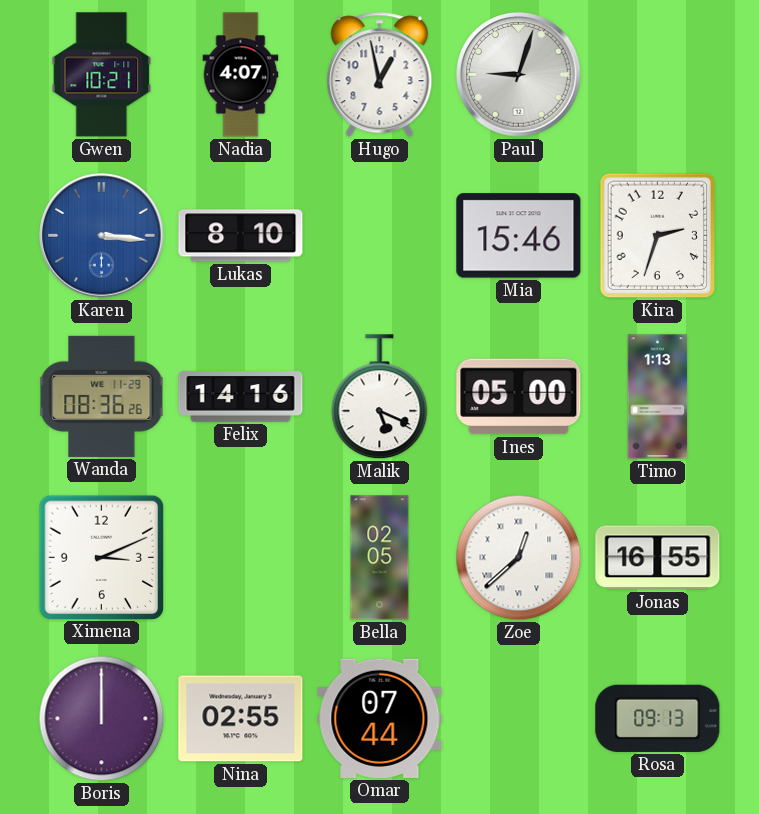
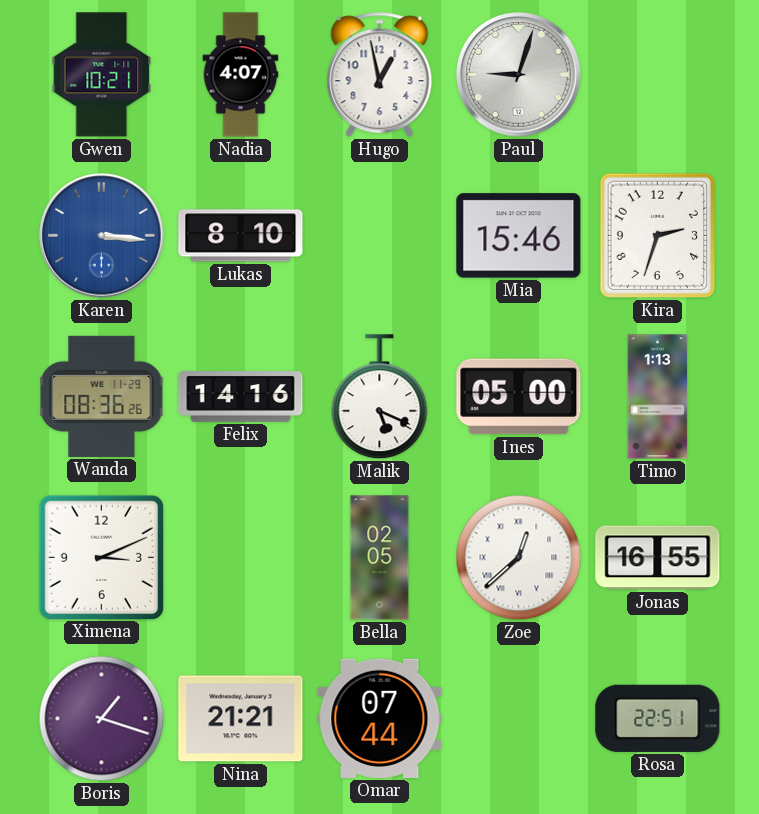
Boris: 12:00 -> 1:18
Nina: 02:55 -> 21:21
Rosa: 09:13 -> 22:51
